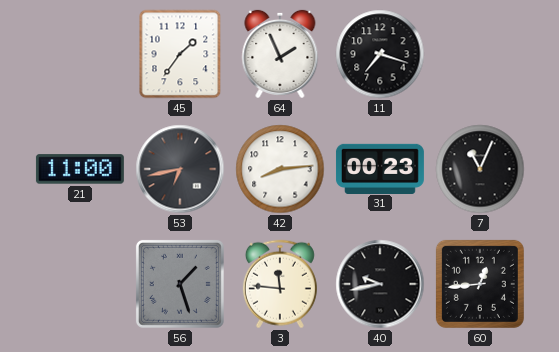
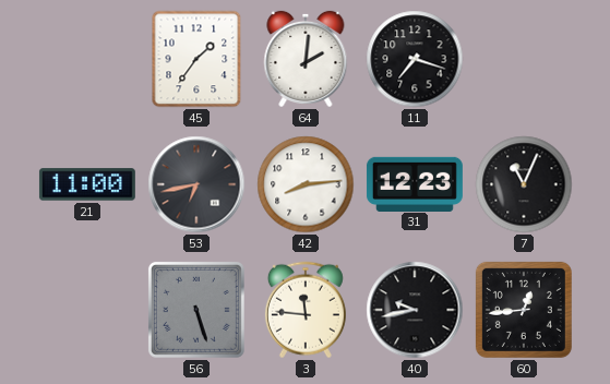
64: 1:56 -> 2:01
31: 00:23 -> 12:23
56: 1:27 -> 5:27
